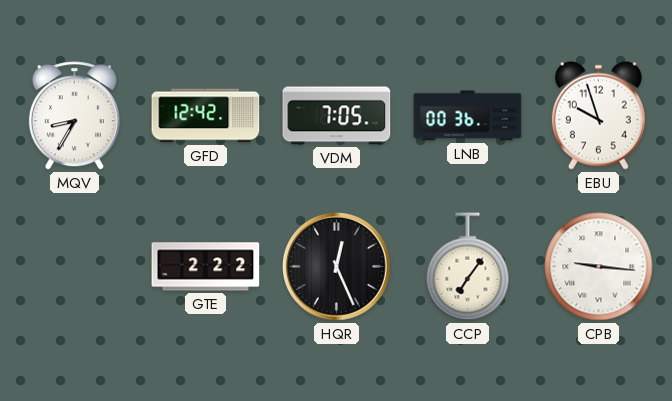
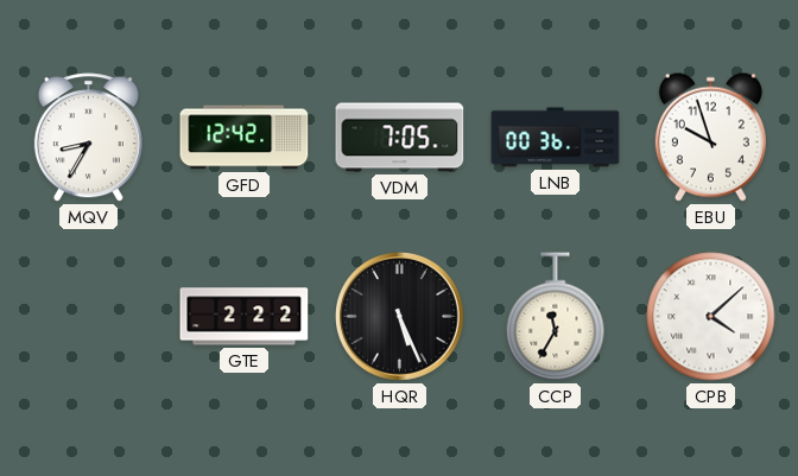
HQR: 12:26 -> 5:26
CCP: 7:06 -> 11:35
CPB: 9:16 -> 4:08
